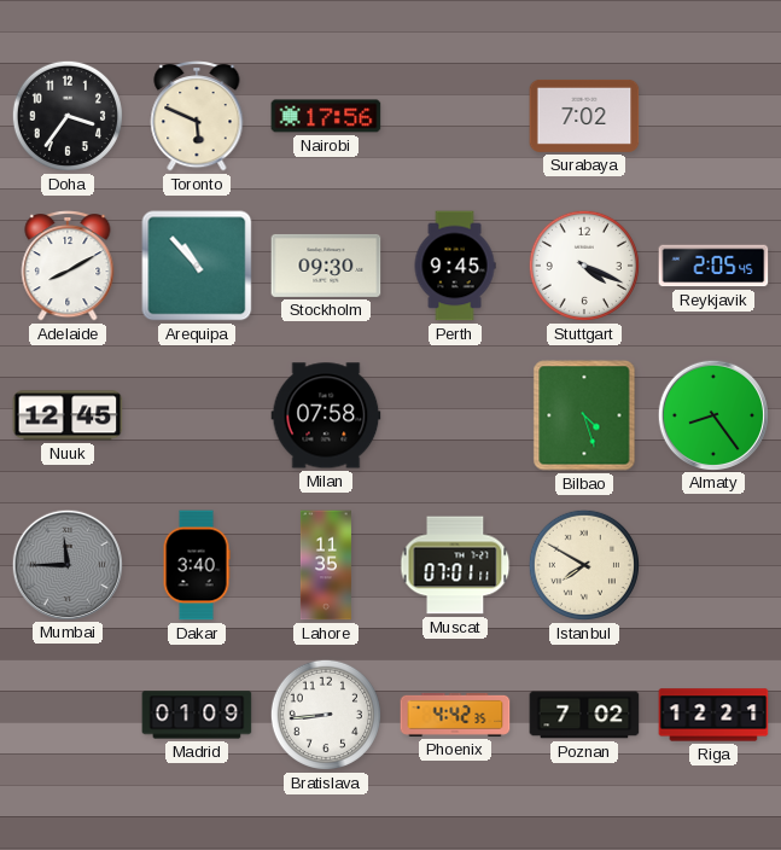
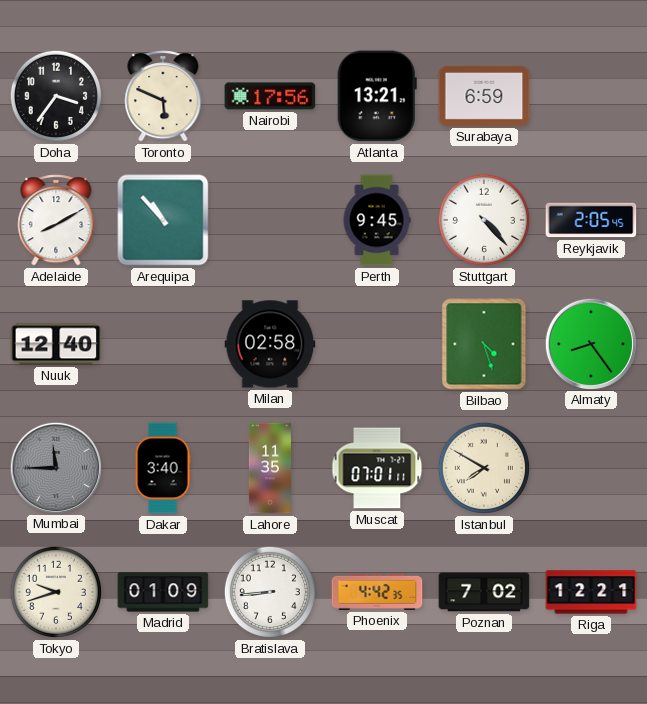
Atlanta: none -> 13:21
Surabaya: 7:02 -> 6:59
Stockholm: 09:30 -> none
Stuttgart: 4:19 -> 4:23
Nuuk: 12:45 -> 12:40
Milan: 07:58 -> 02:58
Tokyo: none -> 9:42
